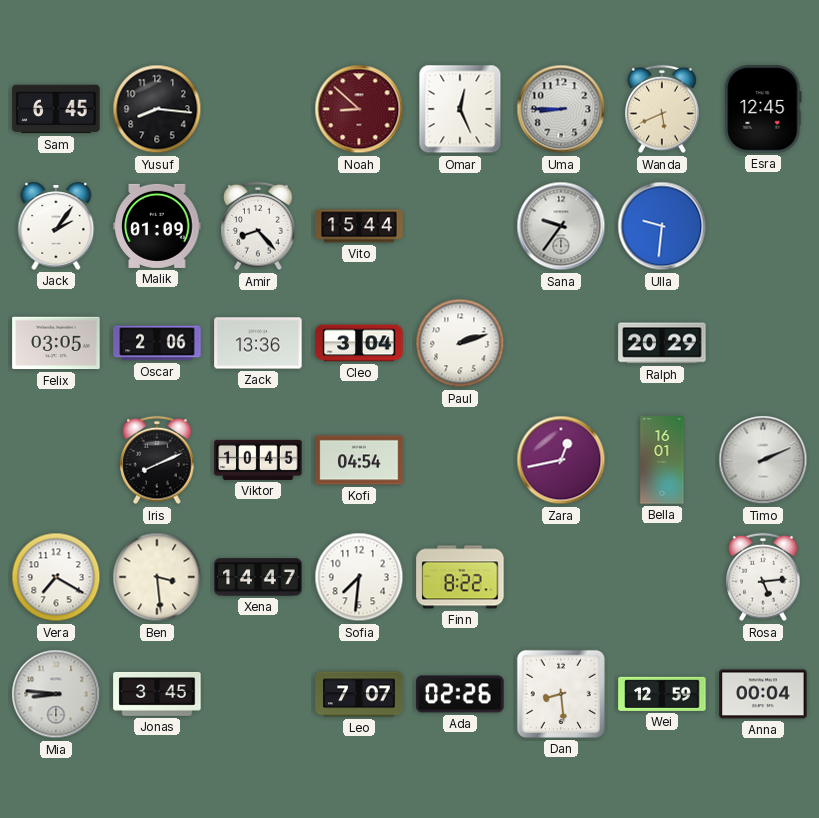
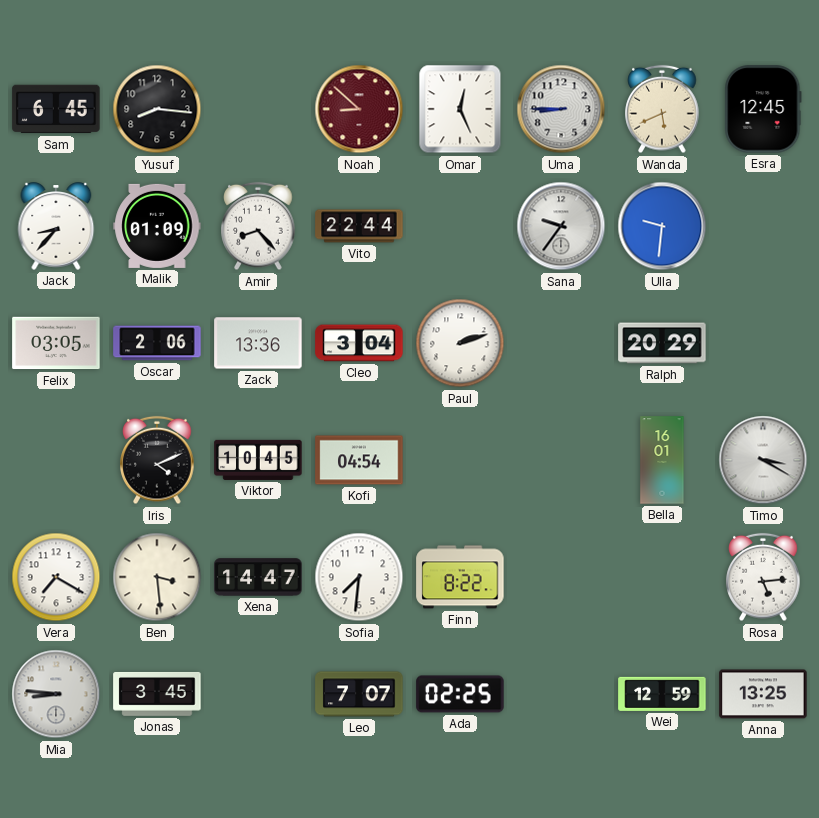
Jack: 2:06 -> 8:37
Vito: 15:44 -> 22:44
Iris: 8:11 -> 4:11
Zara: 12:43 -> none
Timo: 2:11 -> 3:20
Ada: 02:26 -> 02:25
Dan: 8:29 -> none
Anna: 00:04 -> 13:25
